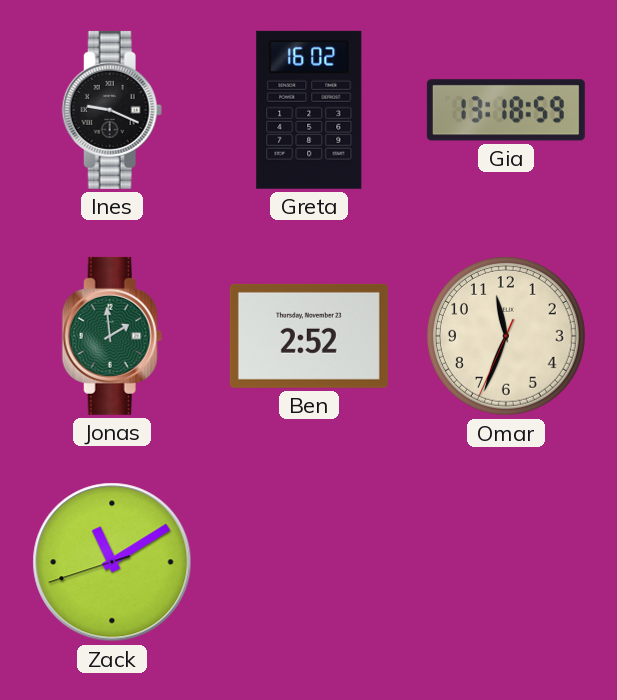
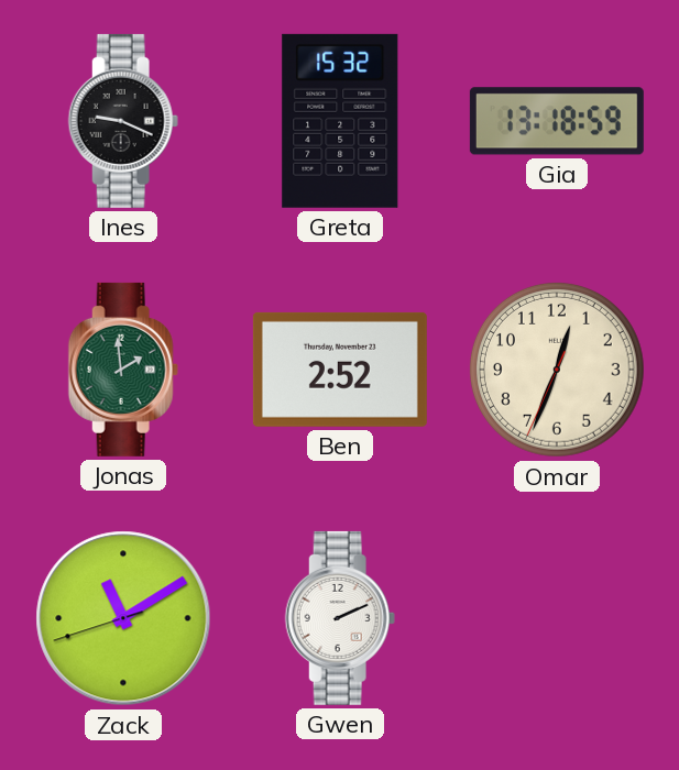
Greta: 16:02 -> 15:32
Omar: 11:33 -> 12:33
Gwen: none -> 2:11
